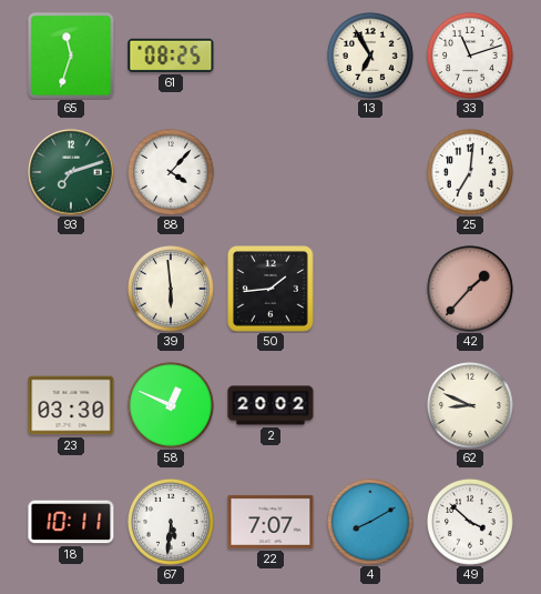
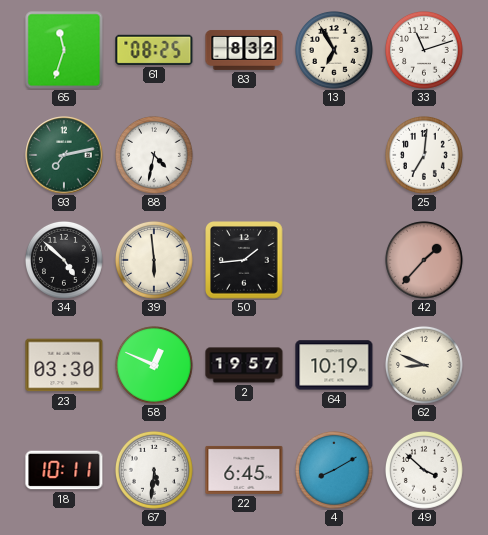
83: none -> 8:32
93: 7:12 -> 7:13
88: 4:07 -> 4:32
34: none -> 4:52
2: 20:02 -> 19:57
64: none -> 10:19
22: 7:07 -> 6:45
